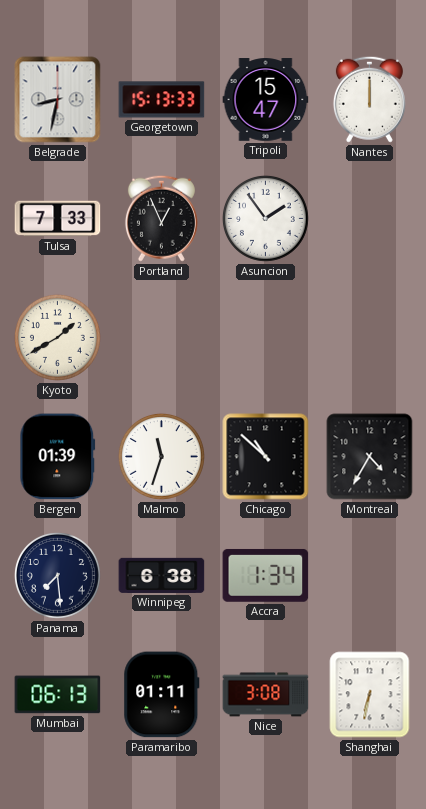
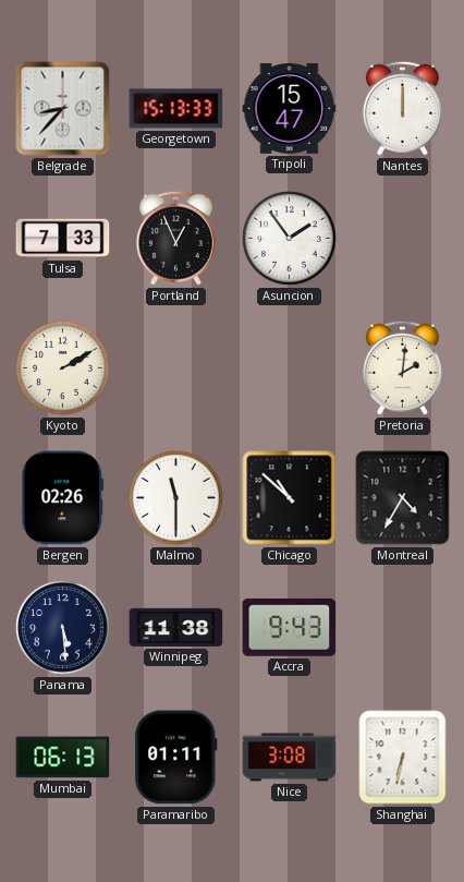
Belgrade: 8:32 -> 8:37
Kyoto: 1:40 -> 2:10
Pretoria: none -> 2:01
Bergen: 01:39 -> 02:26
Malmo: 11:33 -> 11:30
Panama: 7:29 -> 5:29
Winnipeg: 6:38 -> 11:38
Accra: 1:34 -> 9:43
